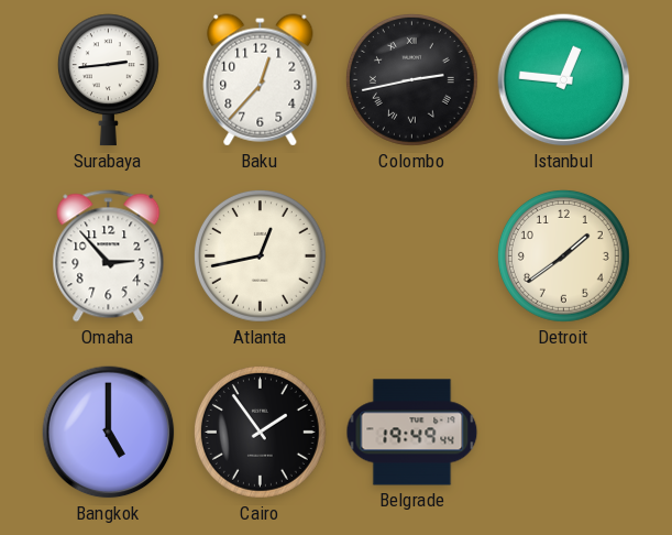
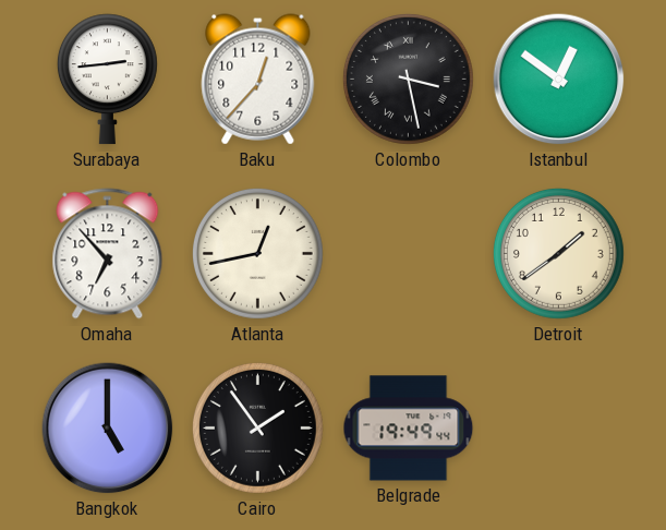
Colombo: 2:43 -> 3:28
Istanbul: 12:46 -> 12:51
Omaha: 2:53 -> 6:53
